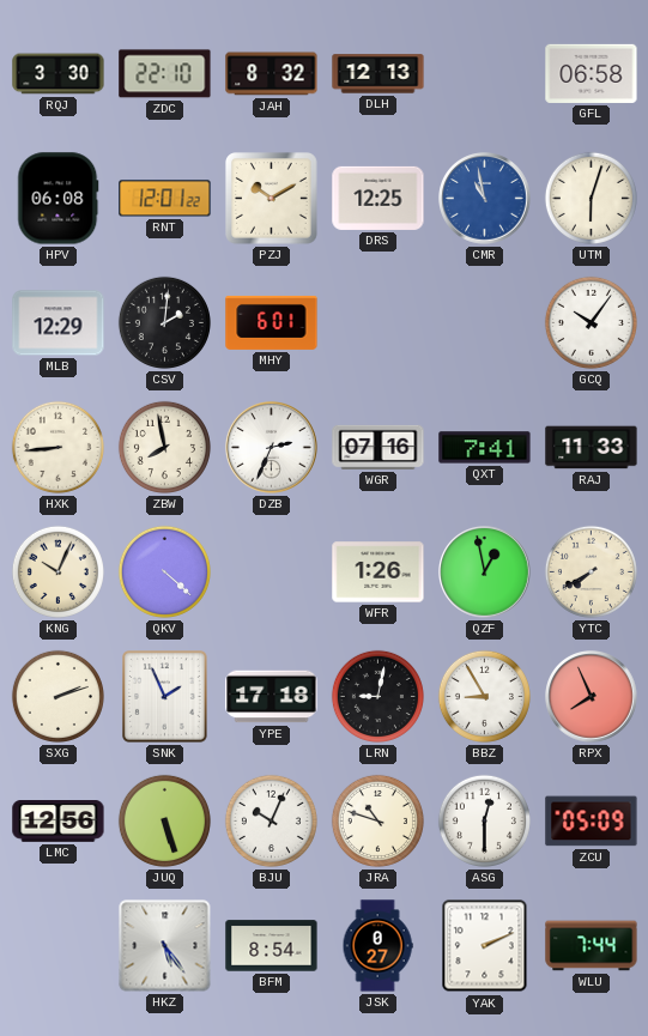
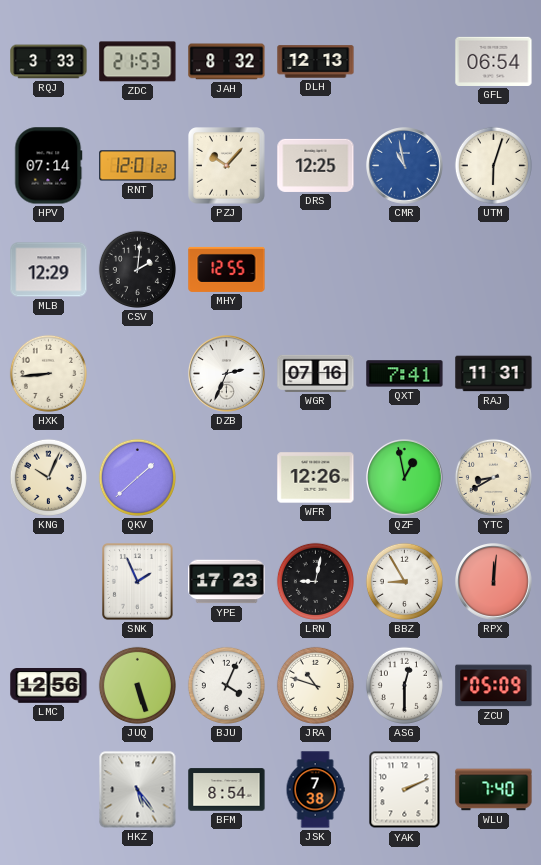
RQJ: 3:30 -> 3:33
ZDC: 22:10 -> 21:53
GFL: 06:58 -> 06:54
HPV: 06:08 -> 07:14
PZJ: 10:10 -> 10:07
MHY: 6:01 -> 12:55
GCQ: 10:06 -> none
ZBW: 7:58 -> none
RAJ: 11:33 -> 11:31
QKV: 4:22 -> 1:38
WFR: 1:26 -> 12:26
YTC: 7:40 -> 8:40
SXG: 2:12 -> none
YPE: 17:18 -> 17:23
RPX: 7:56 -> 12:01
BJU: 10:04 -> 4:04
JSK: 0:27 -> 7:38
WLU: 7:44 -> 7:40
